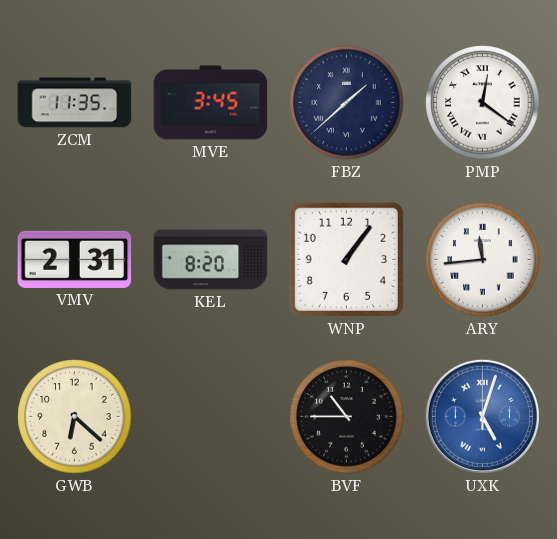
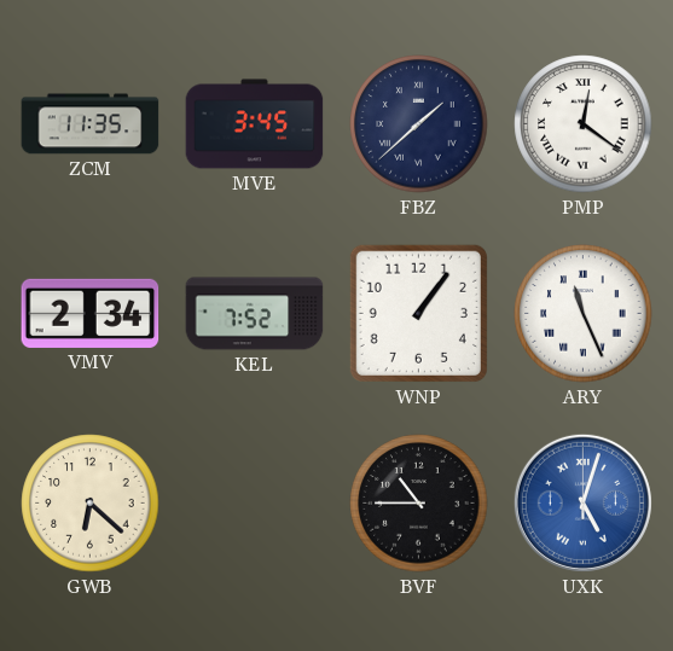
VMV: 2:31 -> 2:34
KEL: 8:20 -> 7:52
ARY: 11:44 -> 11:26
